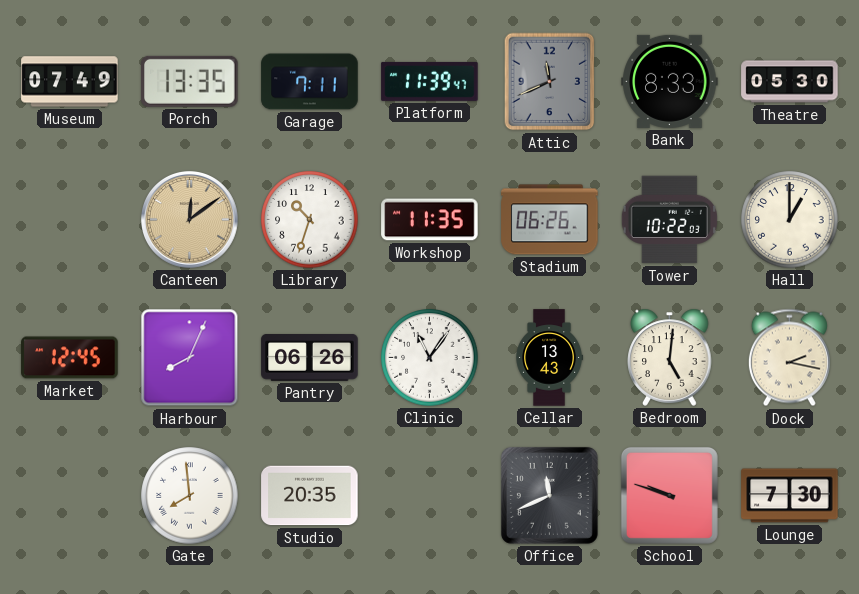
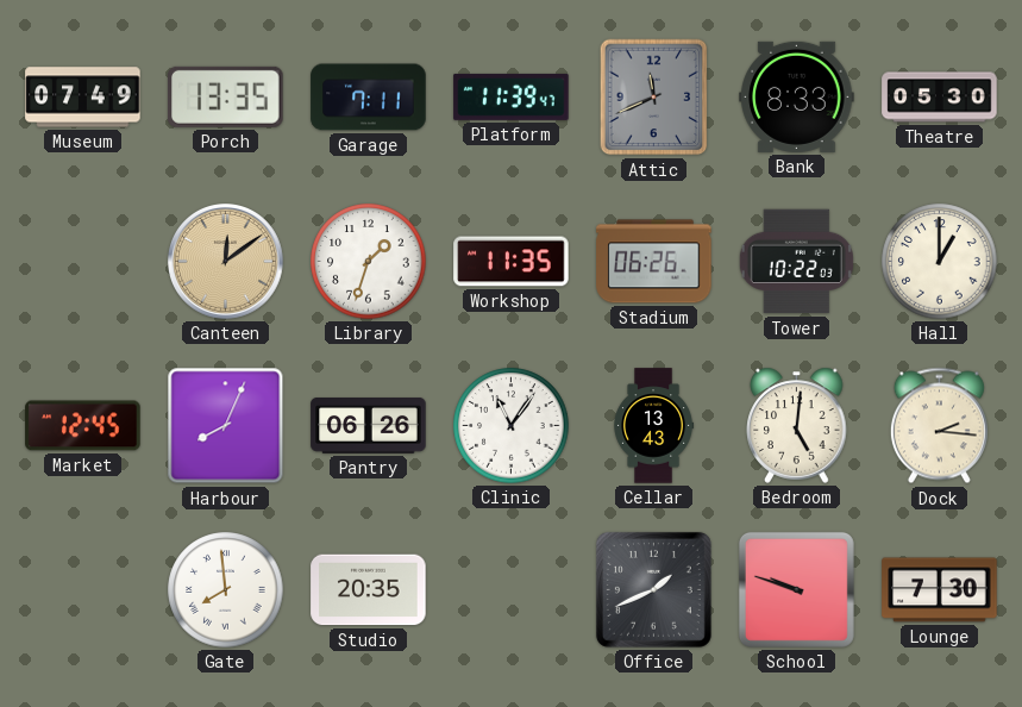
Library: 10:33 -> 1:33
Dock: 2:17 -> 2:16
Office: 11:41 -> 1:41
